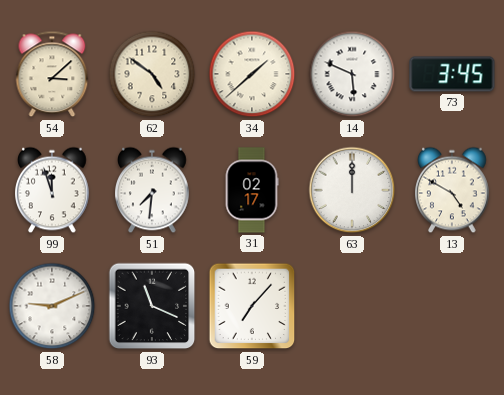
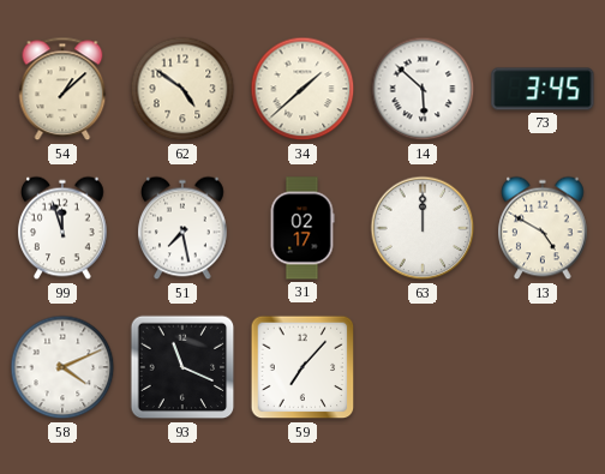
54: 3:08 -> 1:08
14: 5:49 -> 5:52
51: 7:31 -> 7:28
58: 9:11 -> 4:11
